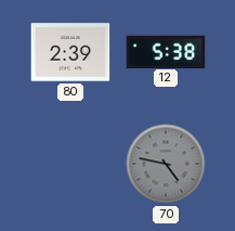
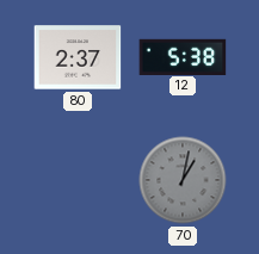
80: 2:39 -> 2:37
70: 4:47 -> 1:02
